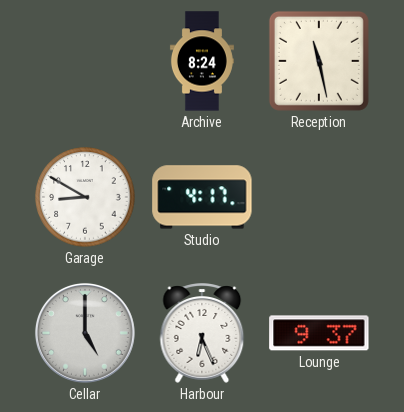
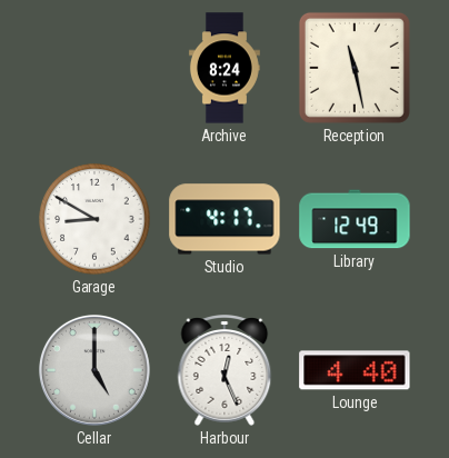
Library: none -> 12:49
Harbour: 6:26 -> 12:26
Lounge: 9:37 -> 4:40
